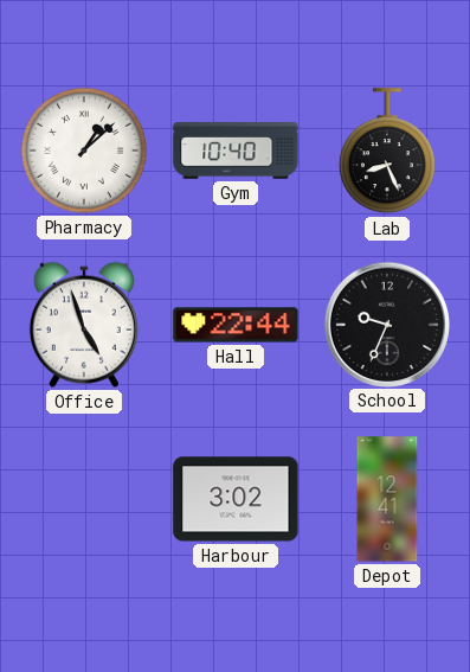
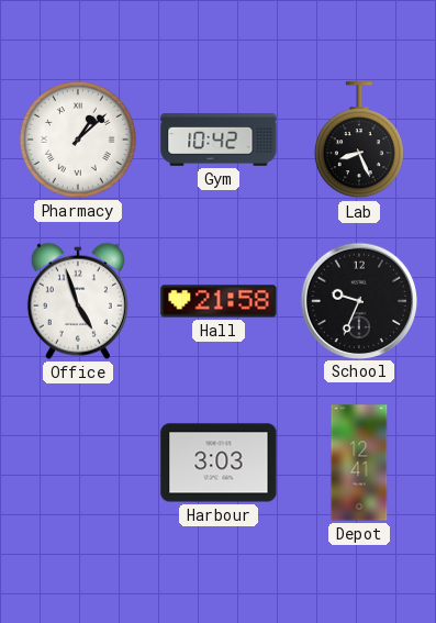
Gym: 10:40 -> 10:42
Hall: 22:44 -> 21:58
Harbour: 3:02 -> 3:03
